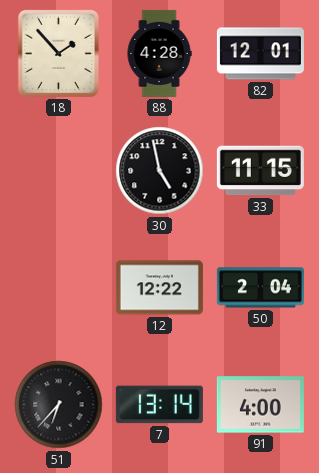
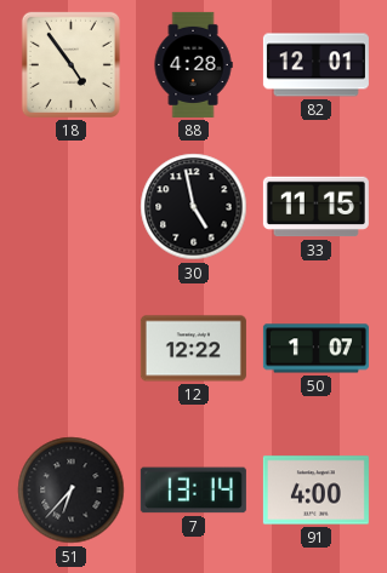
18: 1:53 -> 4:54
50: 2:04 -> 1:07
